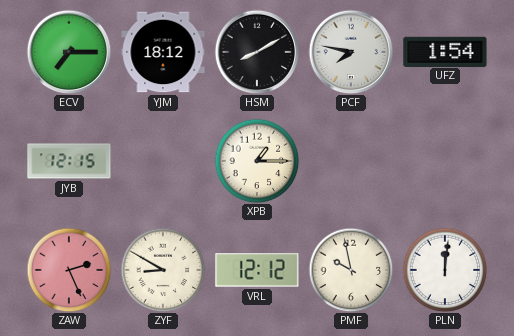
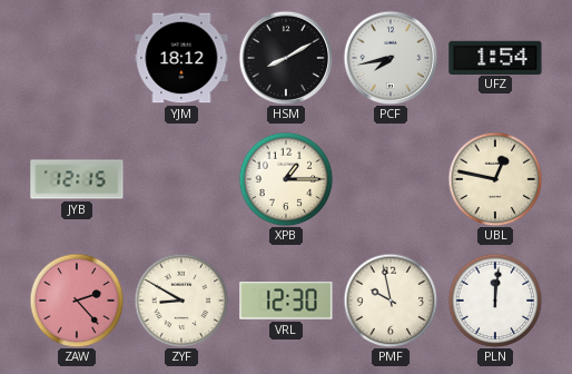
ECV: 7:15 -> none
PCF: 7:47 -> 7:43
UBL: none -> 12:47
ZAW: 2:26 -> 2:23
VRL: 12:12 -> 12:30
